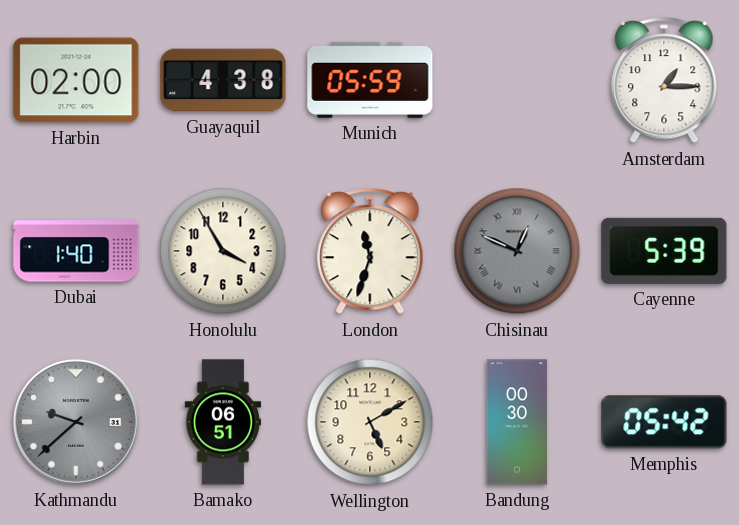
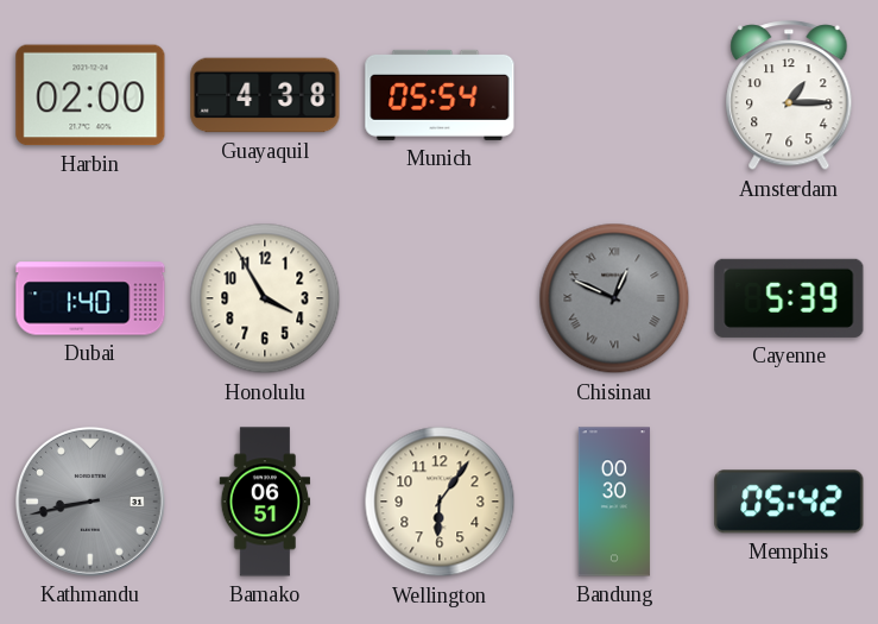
Munich: 05:59 -> 05:54
London: 11:33 -> none
Kathmandu: 9:38 -> 8:43
Wellington: 5:10 -> 6:06
